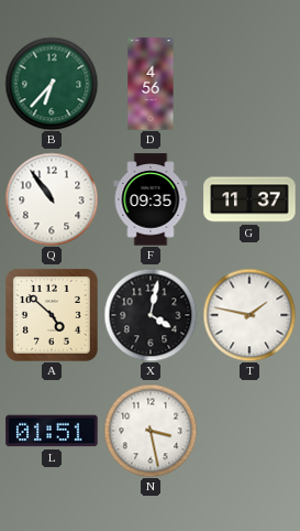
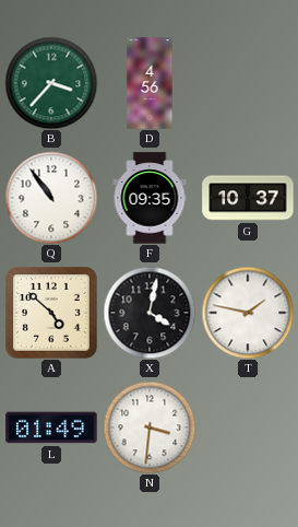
B: 6:37 -> 3:37
G: 11:37 -> 10:37
L: 01:51 -> 01:49
N: 3:28 -> 3:31
